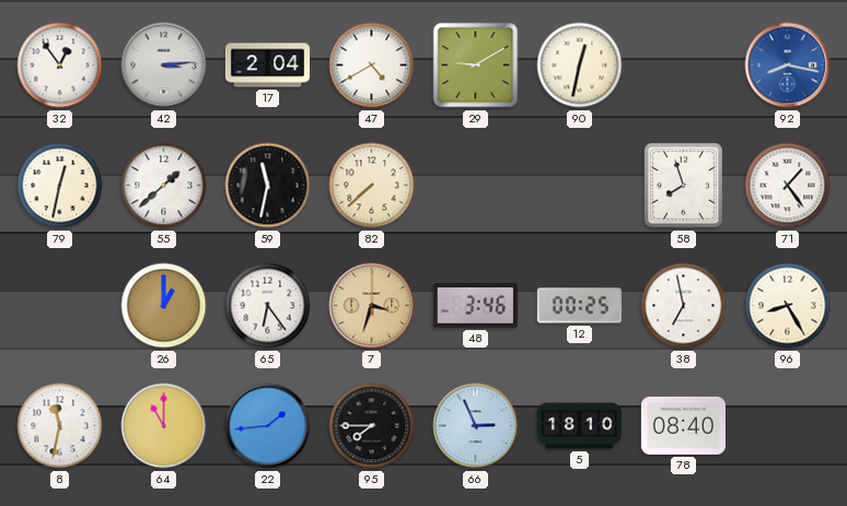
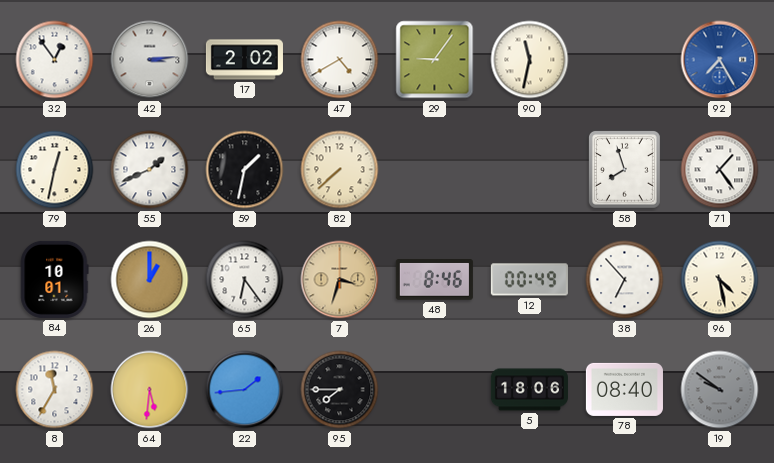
17: 2:04 -> 2:02
29: 9:10 -> 9:06
90: 12:32 -> 11:32
92: 8:17 -> 7:25
55: 1:38 -> 1:41
59: 11:32 -> 1:32
84: none -> 10:01
48: 3:46 -> 8:46
12: 00:25 -> 00:49
38: 6:58 -> 6:53
96: 8:25 -> 4:28
8: 11:32 -> 11:35
64: 11:00 -> 5:31
66: 2:56 -> none
5: 18:10 -> 18:06
19: none -> 9:51
